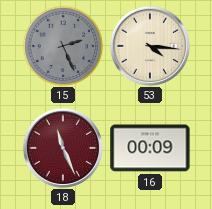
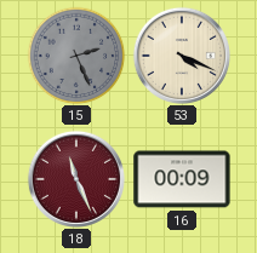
53: 4:16 -> 4:19
